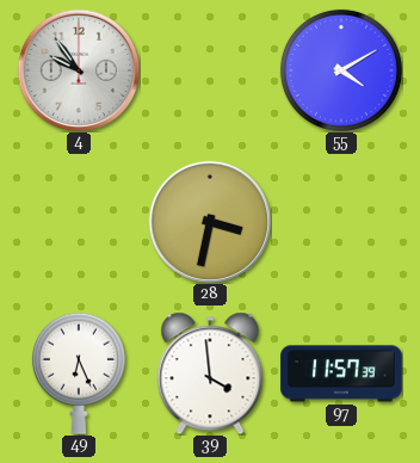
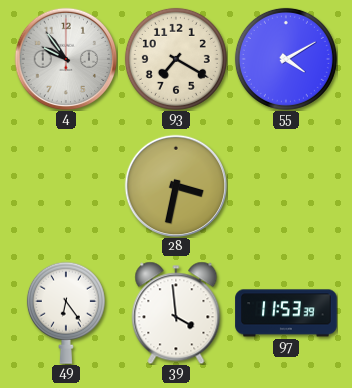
93: none -> 7:20
49: 6:26 -> 6:24
97: 11:57 -> 11:53
